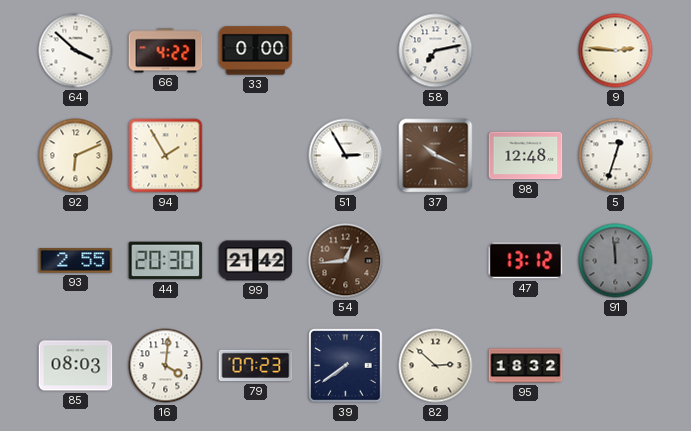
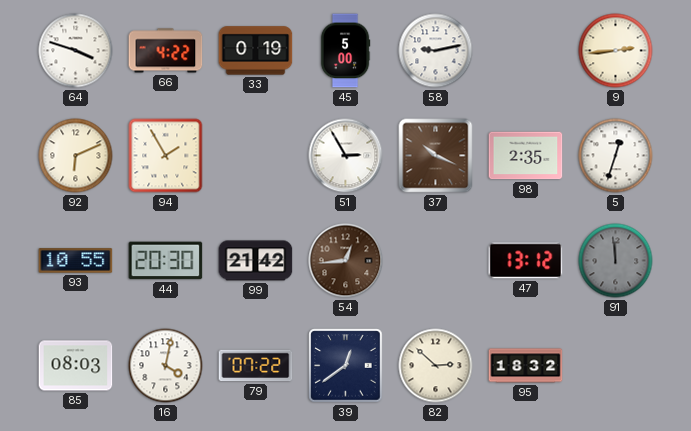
64: 3:52 -> 3:48
33: 0:00 -> 0:19
45: none -> 5:00
58: 7:13 -> 9:13
9: 2:46 -> 2:44
98: 12:48 -> 2:35
93: 2:55 -> 10:55
16: 4:01 -> 4:02
79: 07:23 -> 07:22
39: 7:39 -> 12:39
